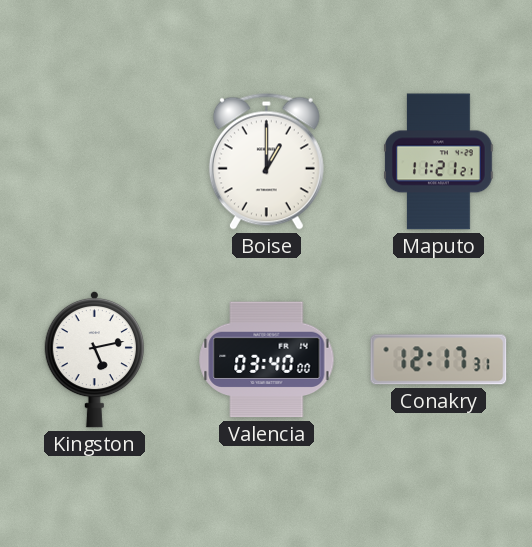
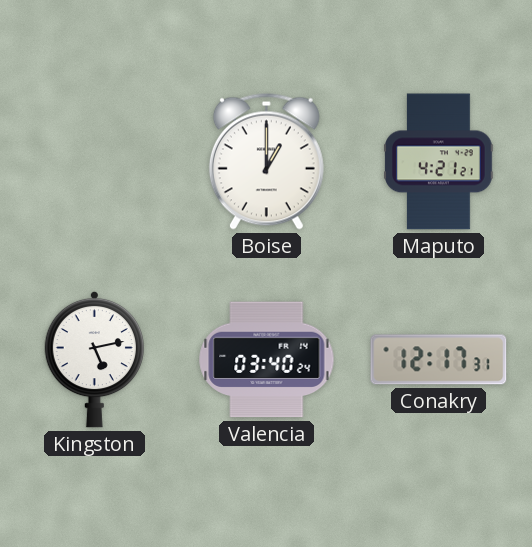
Maputo: 11:21 -> 4:21
Valencia: 03:40:00 -> 03:40:24
